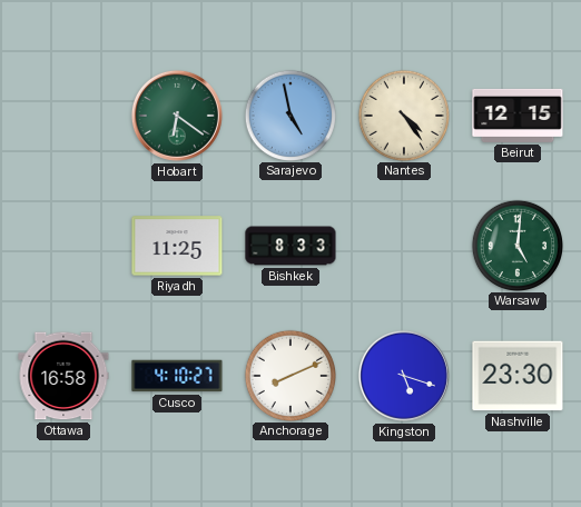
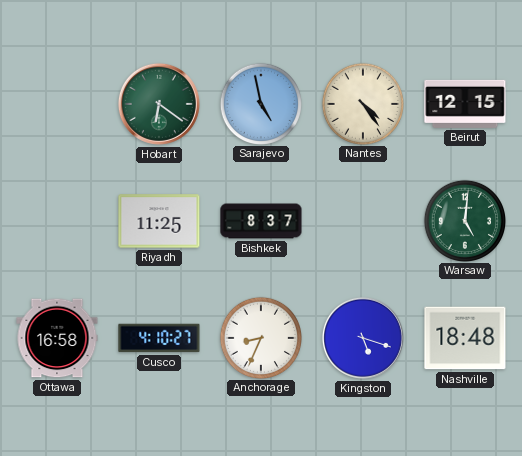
Bishkek: 8:33 -> 8:37
Anchorage: 8:11 -> 8:34
Nashville: 23:30 -> 18:48
